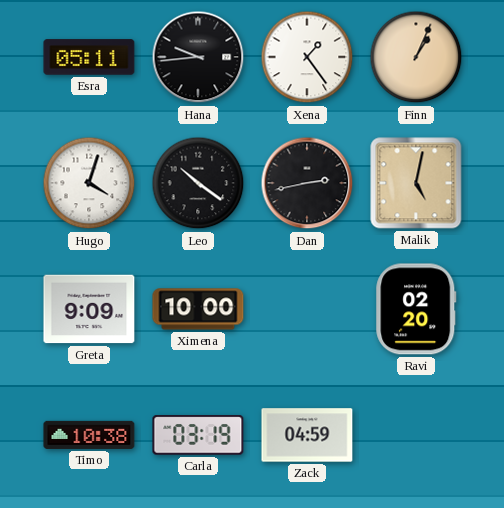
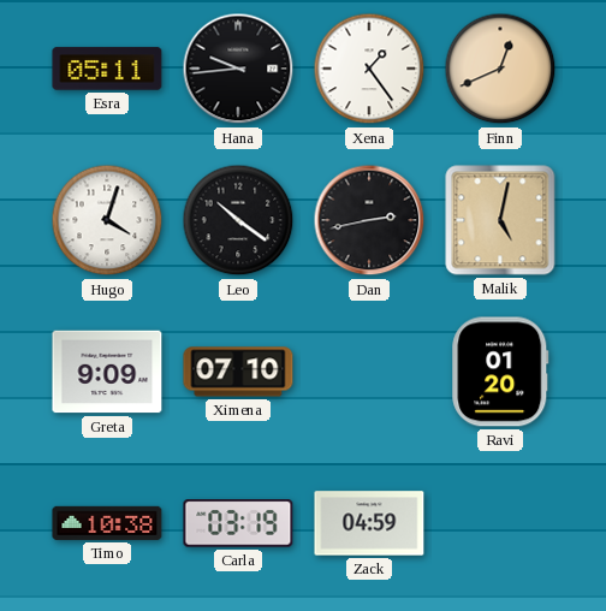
Finn: 1:04 -> 12:41
Ximena: 10:00 -> 07:10
Ravi: 02:20 -> 01:20
